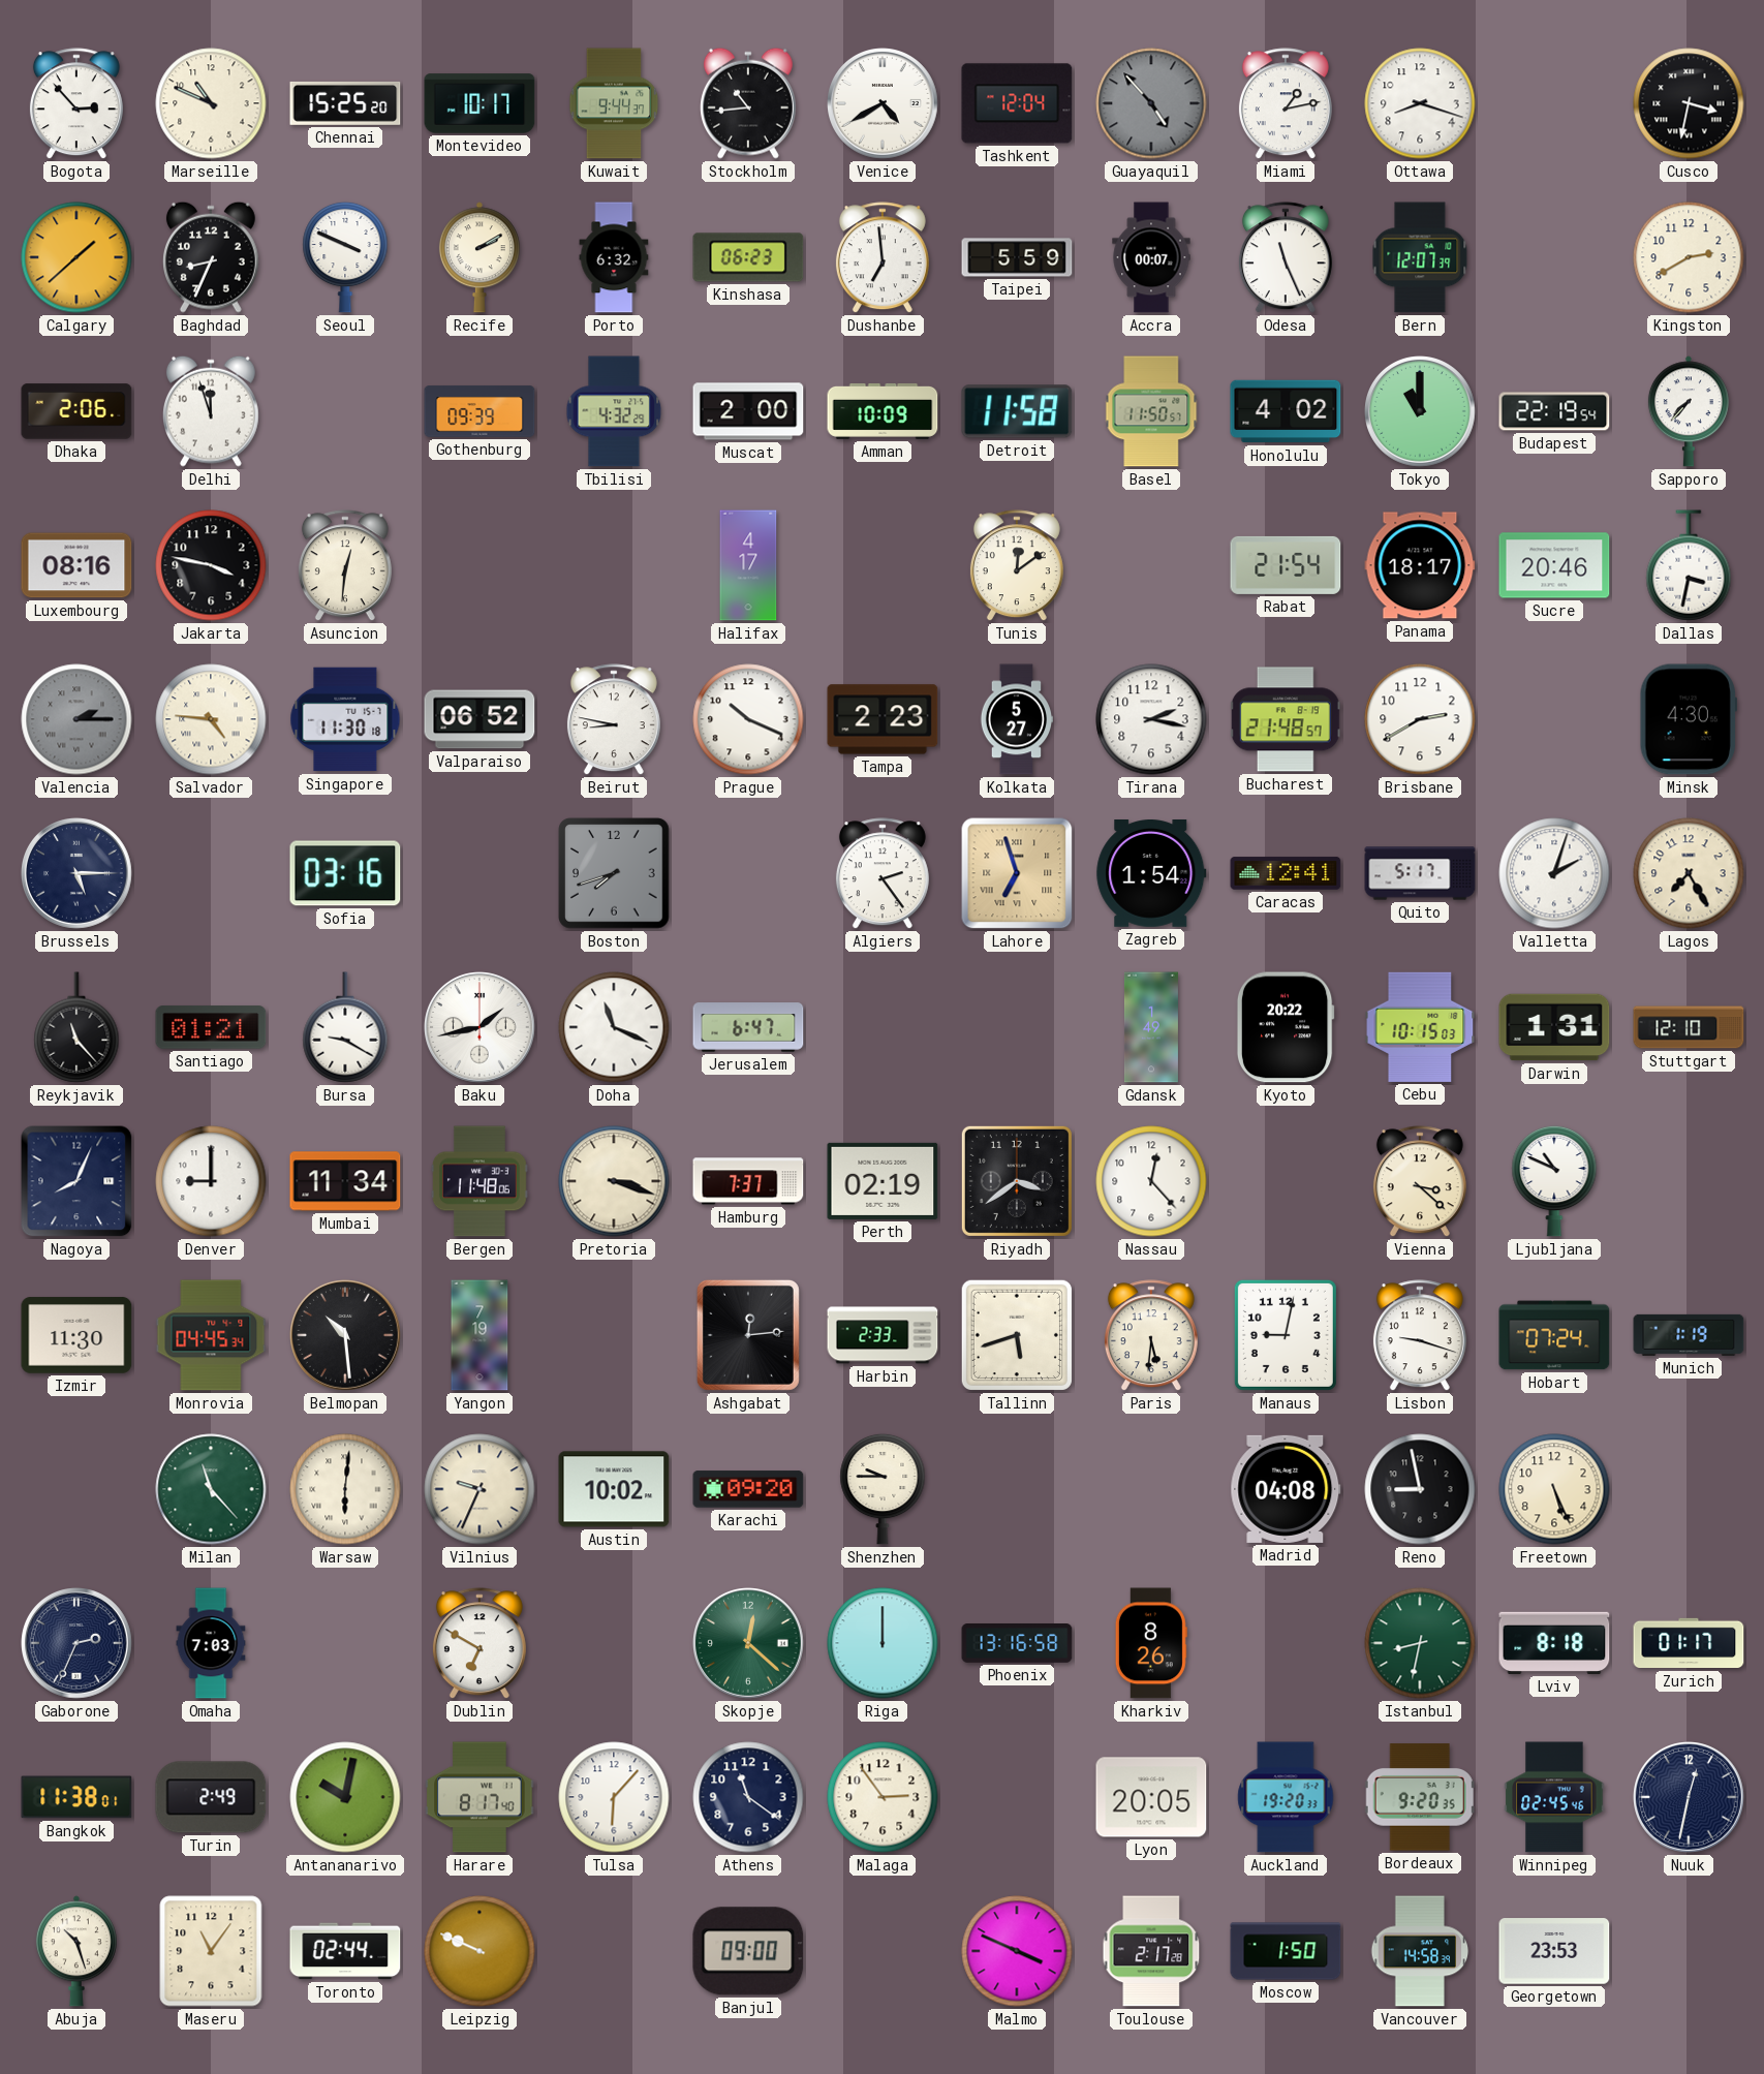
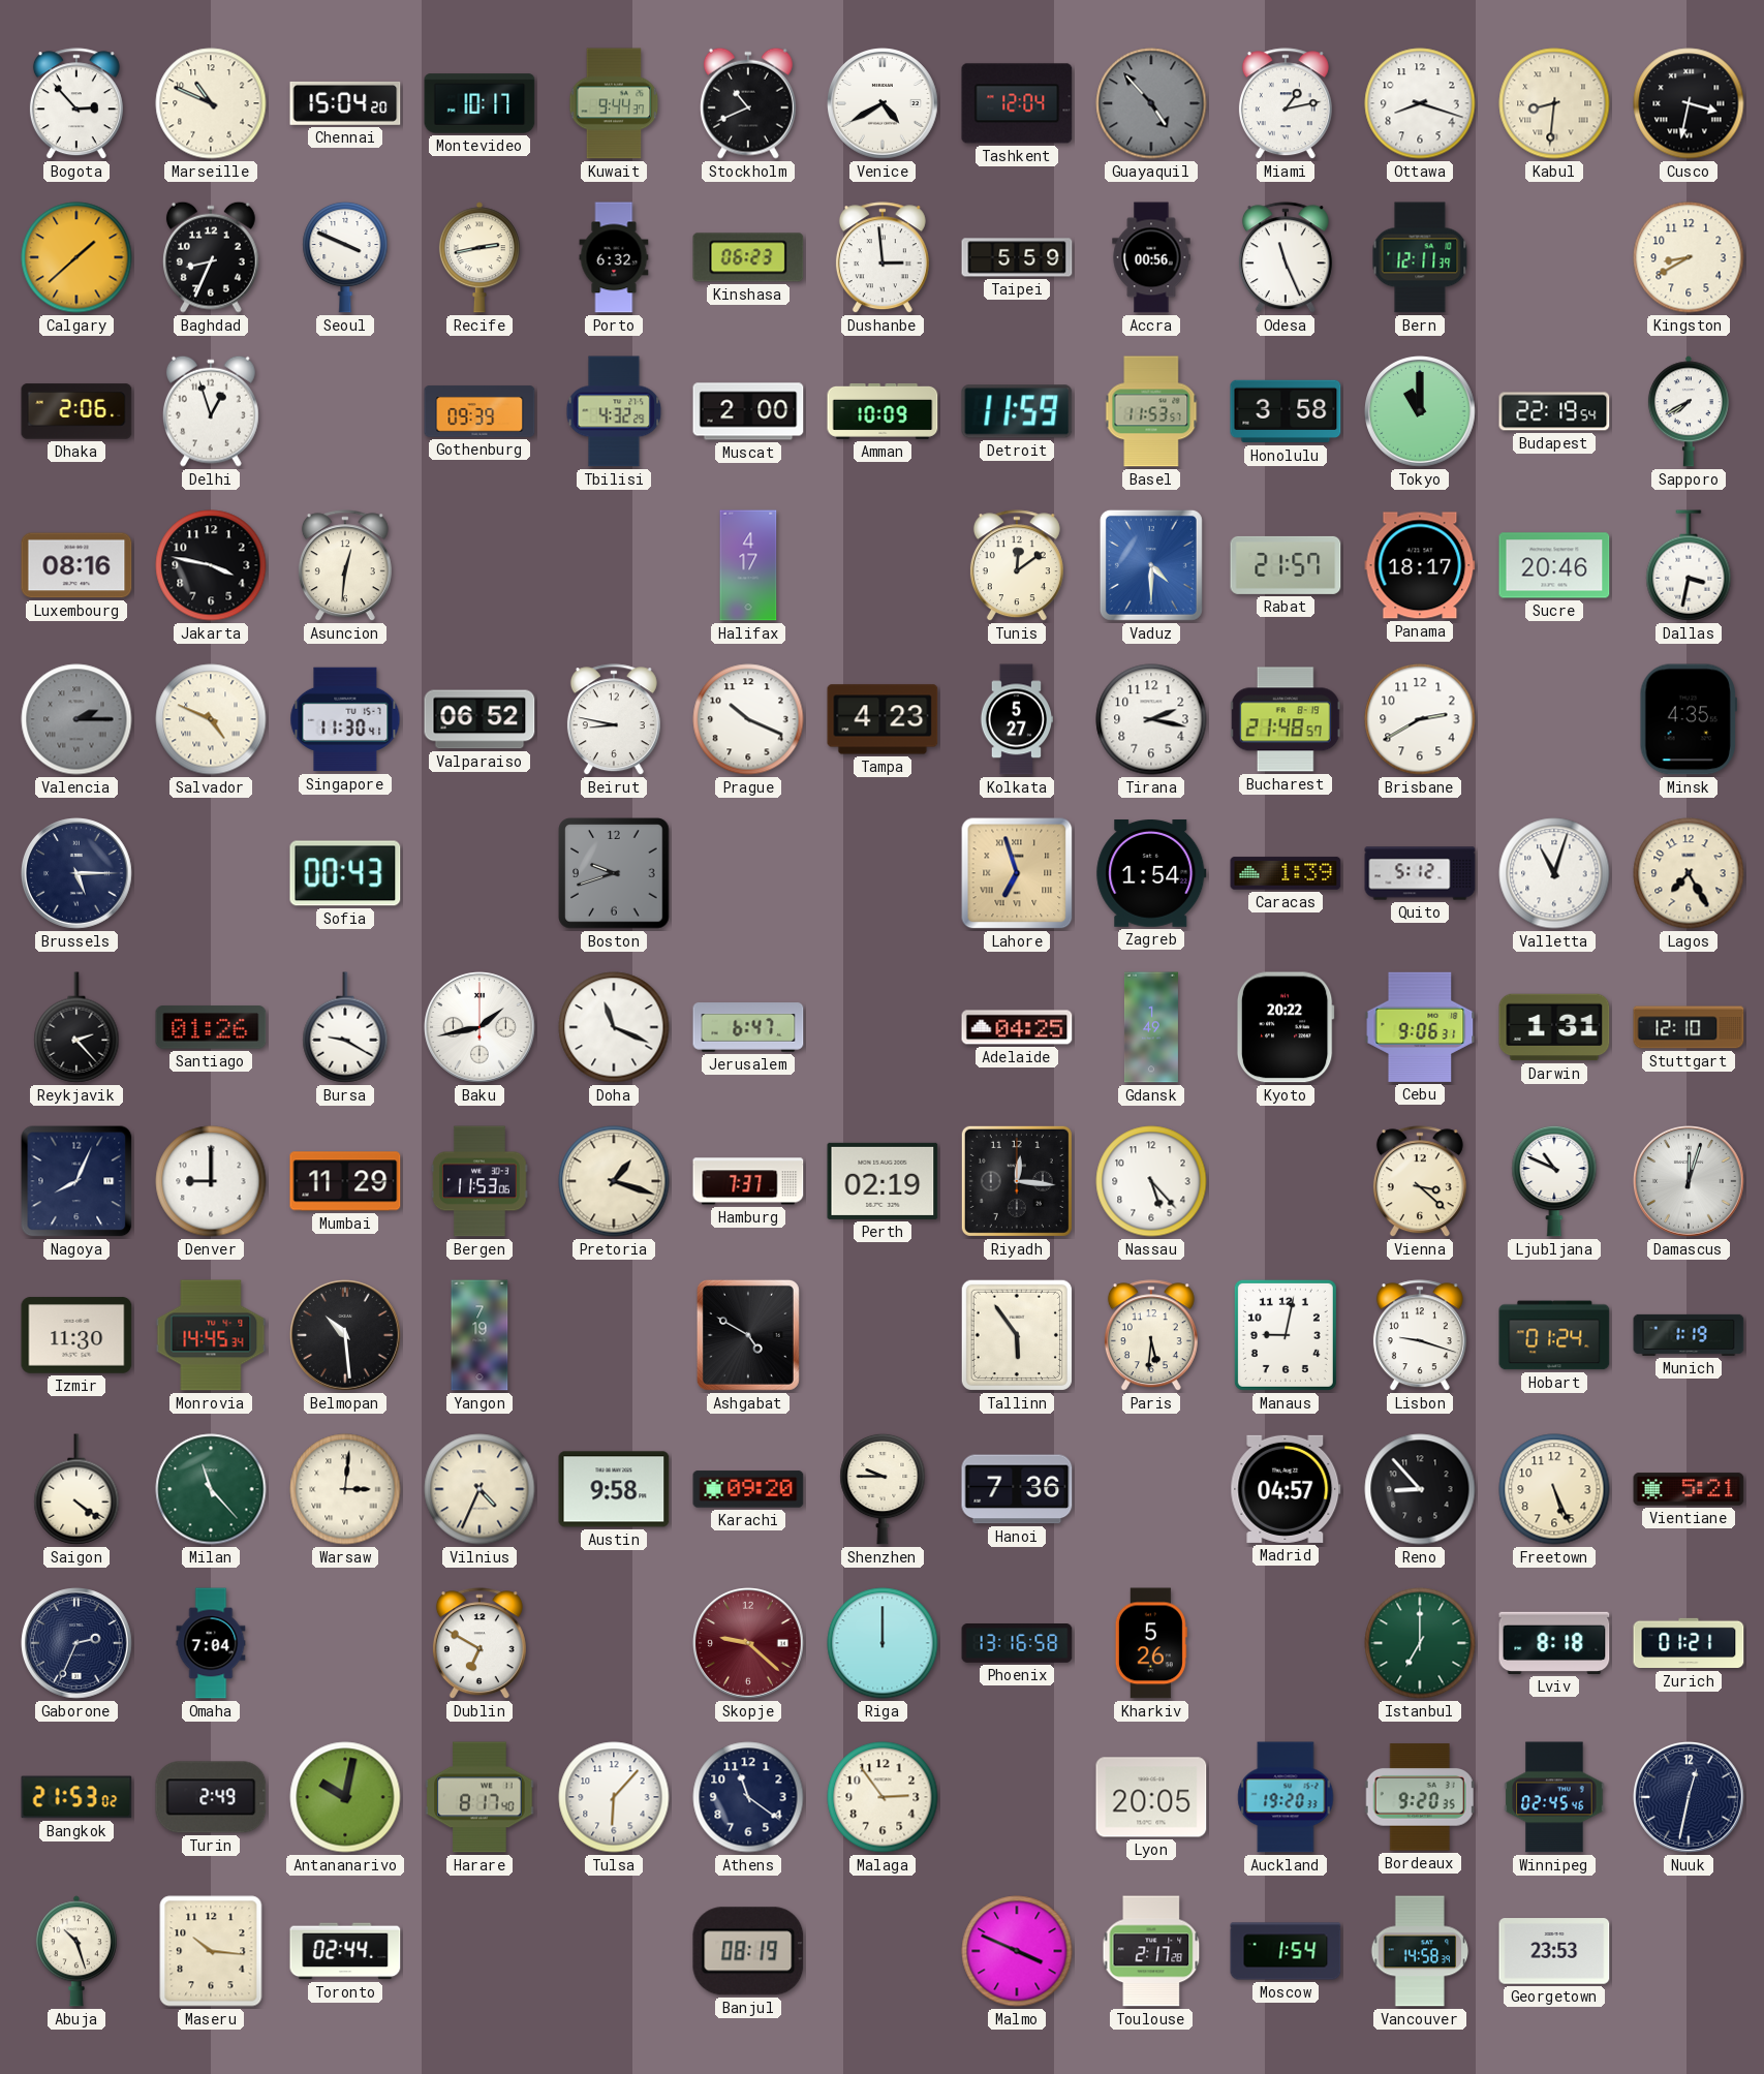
Chennai: 15:25 -> 15:04
Stockholm: 10:44 -> 10:41
Kabul: none -> 8:31
Recife: 2:10 -> 2:43
Dushanbe: 6:59 -> 2:59
Accra: 00:07 -> 00:56
Bern: 12:07 -> 12:11
Kingston: 2:40 -> 8:40
Delhi: 11:57 -> 12:57
Detroit: 11:58 -> 11:59
Basel: 11:50 -> 11:53
Honolulu: 4:02 -> 3:58
Sapporo: 7:37 -> 7:40
Vaduz: none -> 4:30
Rabat: 21:54 -> 21:57
Salvador: 4:46 -> 4:49
Singapore: 11:30:18 -> 11:30:41
Tampa: 2:23 -> 4:23
Minsk: 4:30 -> 4:35
Sofia: 03:16 -> 00:43
Boston: 7:42 -> 9:42
Algiers: 2:24 -> none
Caracas: 12:41 -> 1:39
Quito: 5:17 -> 5:12
Valletta: 2:03 -> 11:03
Reykjavik: 11:23 -> 2:23
Santiago: 01:21 -> 01:26
Adelaide: none -> 04:25
Cebu: 10:15 -> 9:06
Mumbai: 11:34 -> 11:29
Bergen: 11:48 -> 11:53
Pretoria: 3:18 -> 1:18
Riyadh: 3:39 -> 12:16
Nassau: 12:23 -> 5:23
Damascus: none -> 12:03
Monrovia: 04:45 -> 14:45
Ashgabat: 12:14 -> 4:50
Harbin: 2:33 -> none
Tallinn: 5:42 -> 5:54
Hobart: 07:24 -> 01:24
Saigon: none -> 4:21
Warsaw: 6:01 -> 3:01
Vilnius: 9:34 -> 4:34
Austin: 10:02 -> 9:58
Hanoi: none -> 7:36
Madrid: 04:08 -> 04:57
Reno: 8:58 -> 8:53
Vientiane: none -> 5:21
Omaha: 7:03 -> 7:04
Skopje: 12:22 -> 9:22
Skopje dial: green -> burgundy
Kharkiv: 8:26 -> 5:26
Istanbul: 8:32 -> 7:00
Zurich: 01:17 -> 01:21
Bangkok: 11:38 -> 21:53
Maseru: 11:06 -> 10:16
Leipzig: 9:49 -> none
Banjul: 09:00 -> 08:19
Moscow: 1:50 -> 1:54
